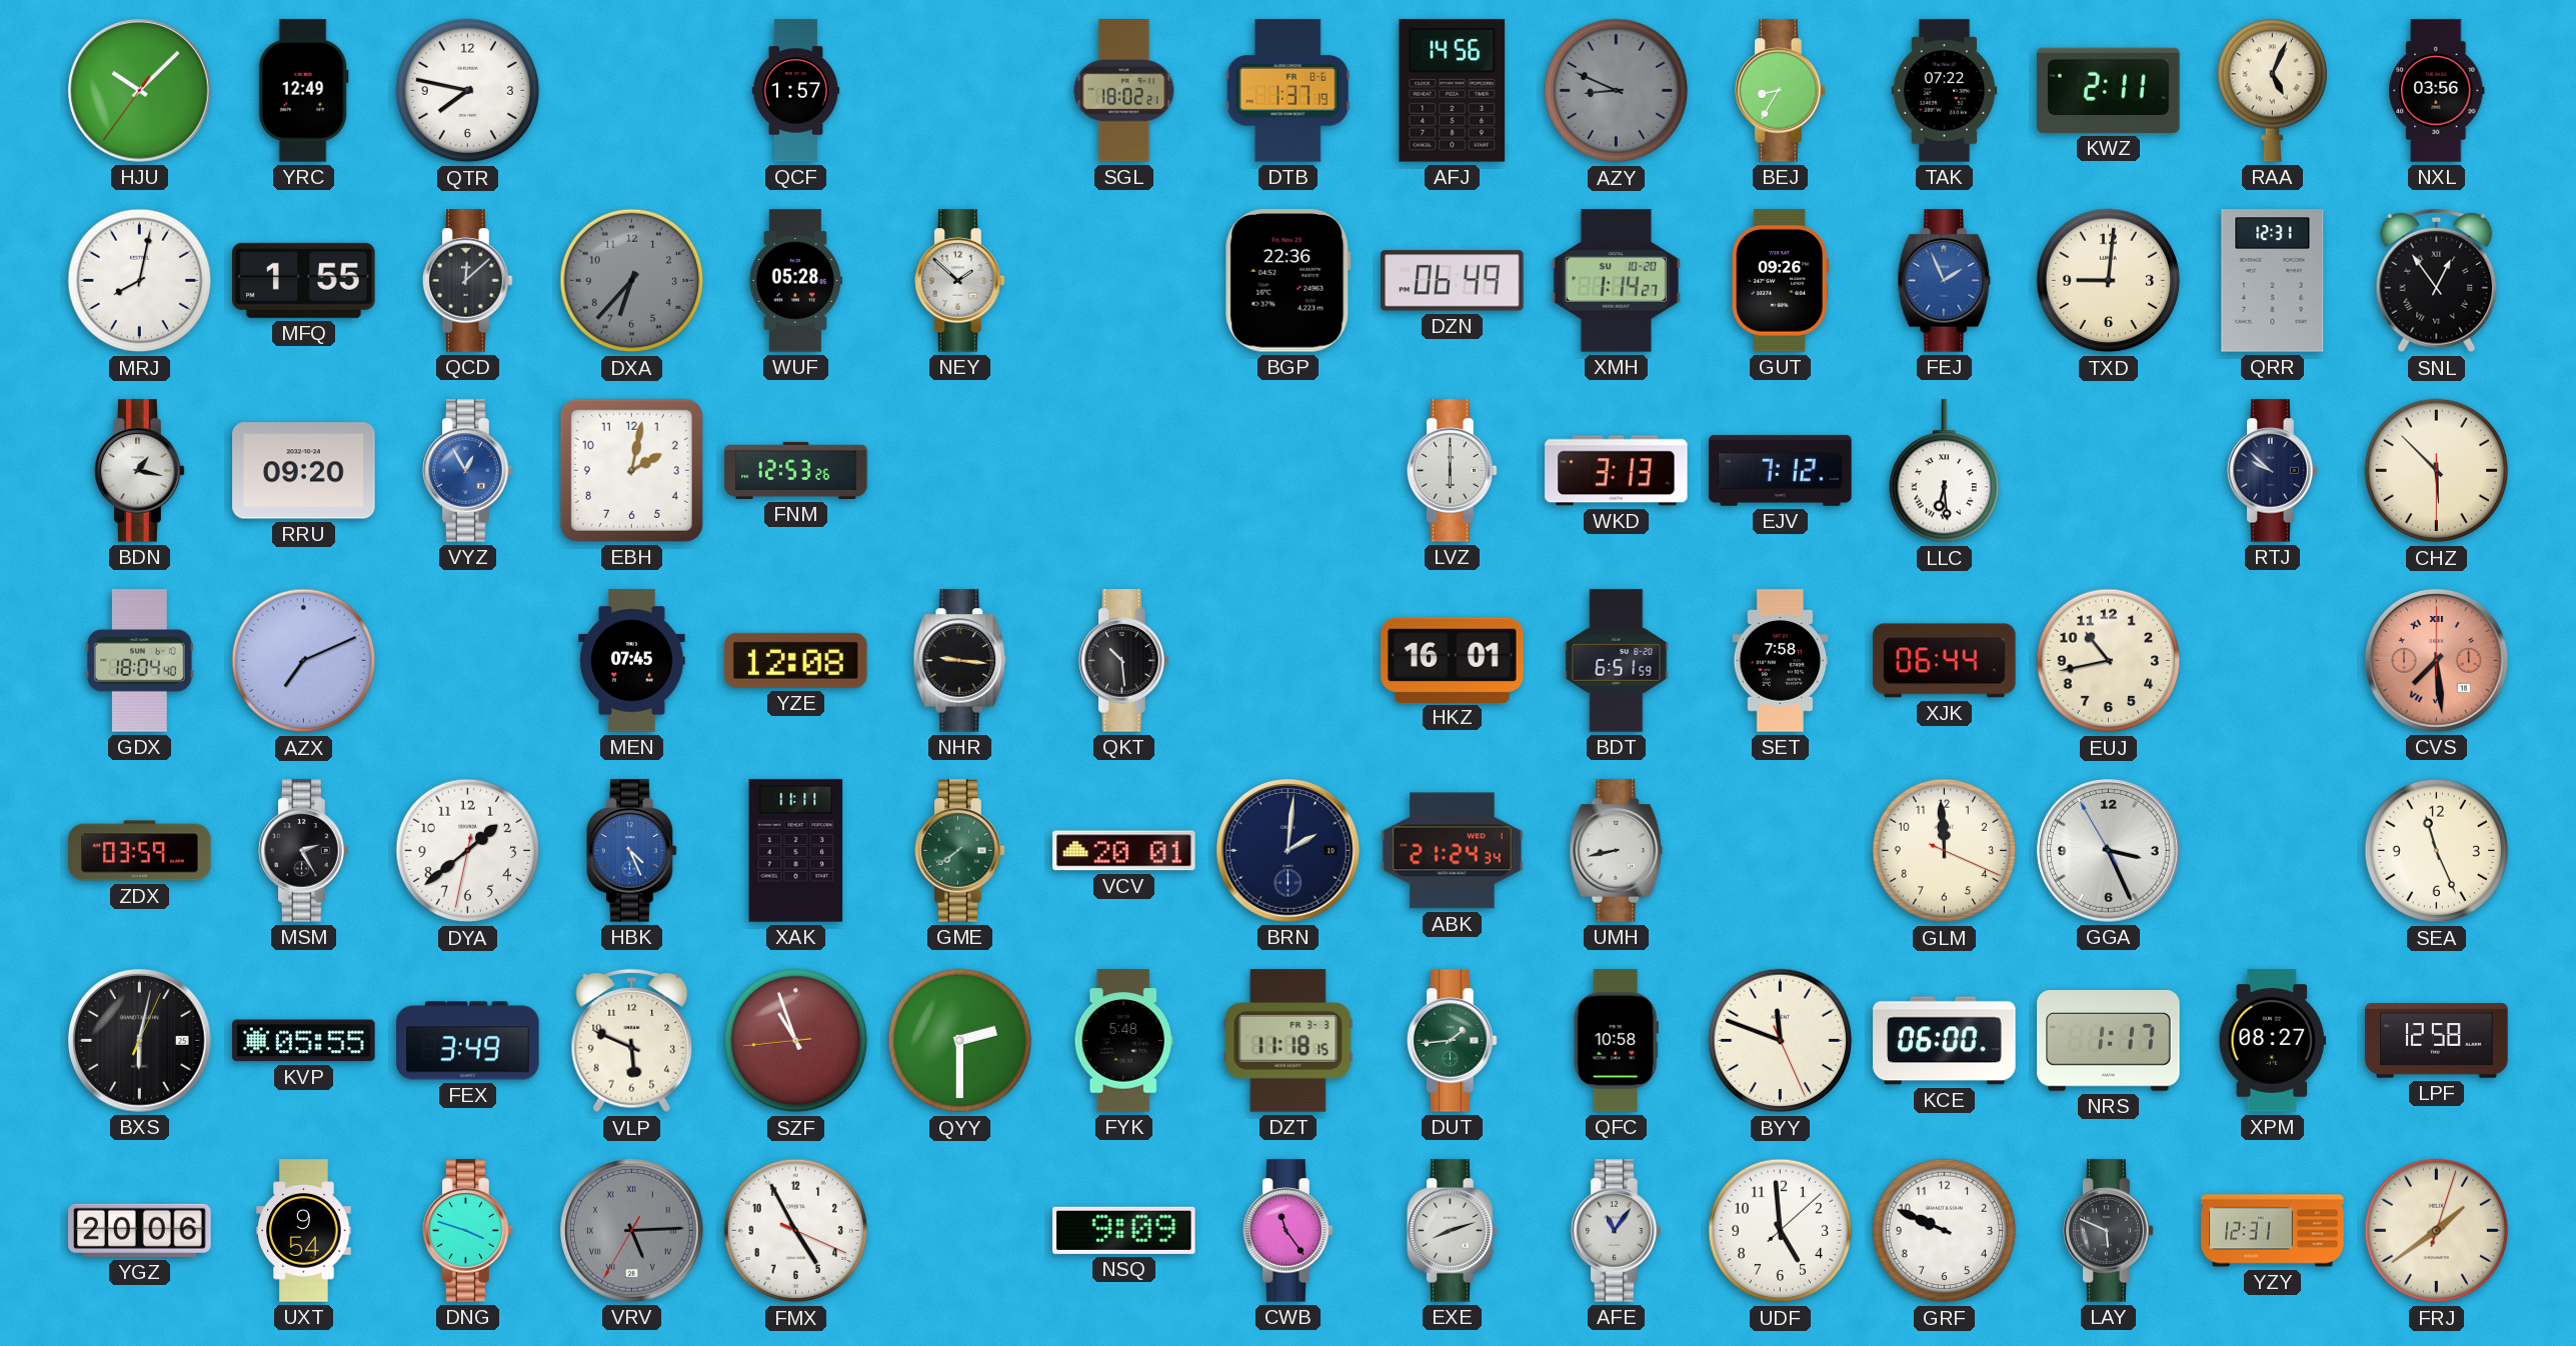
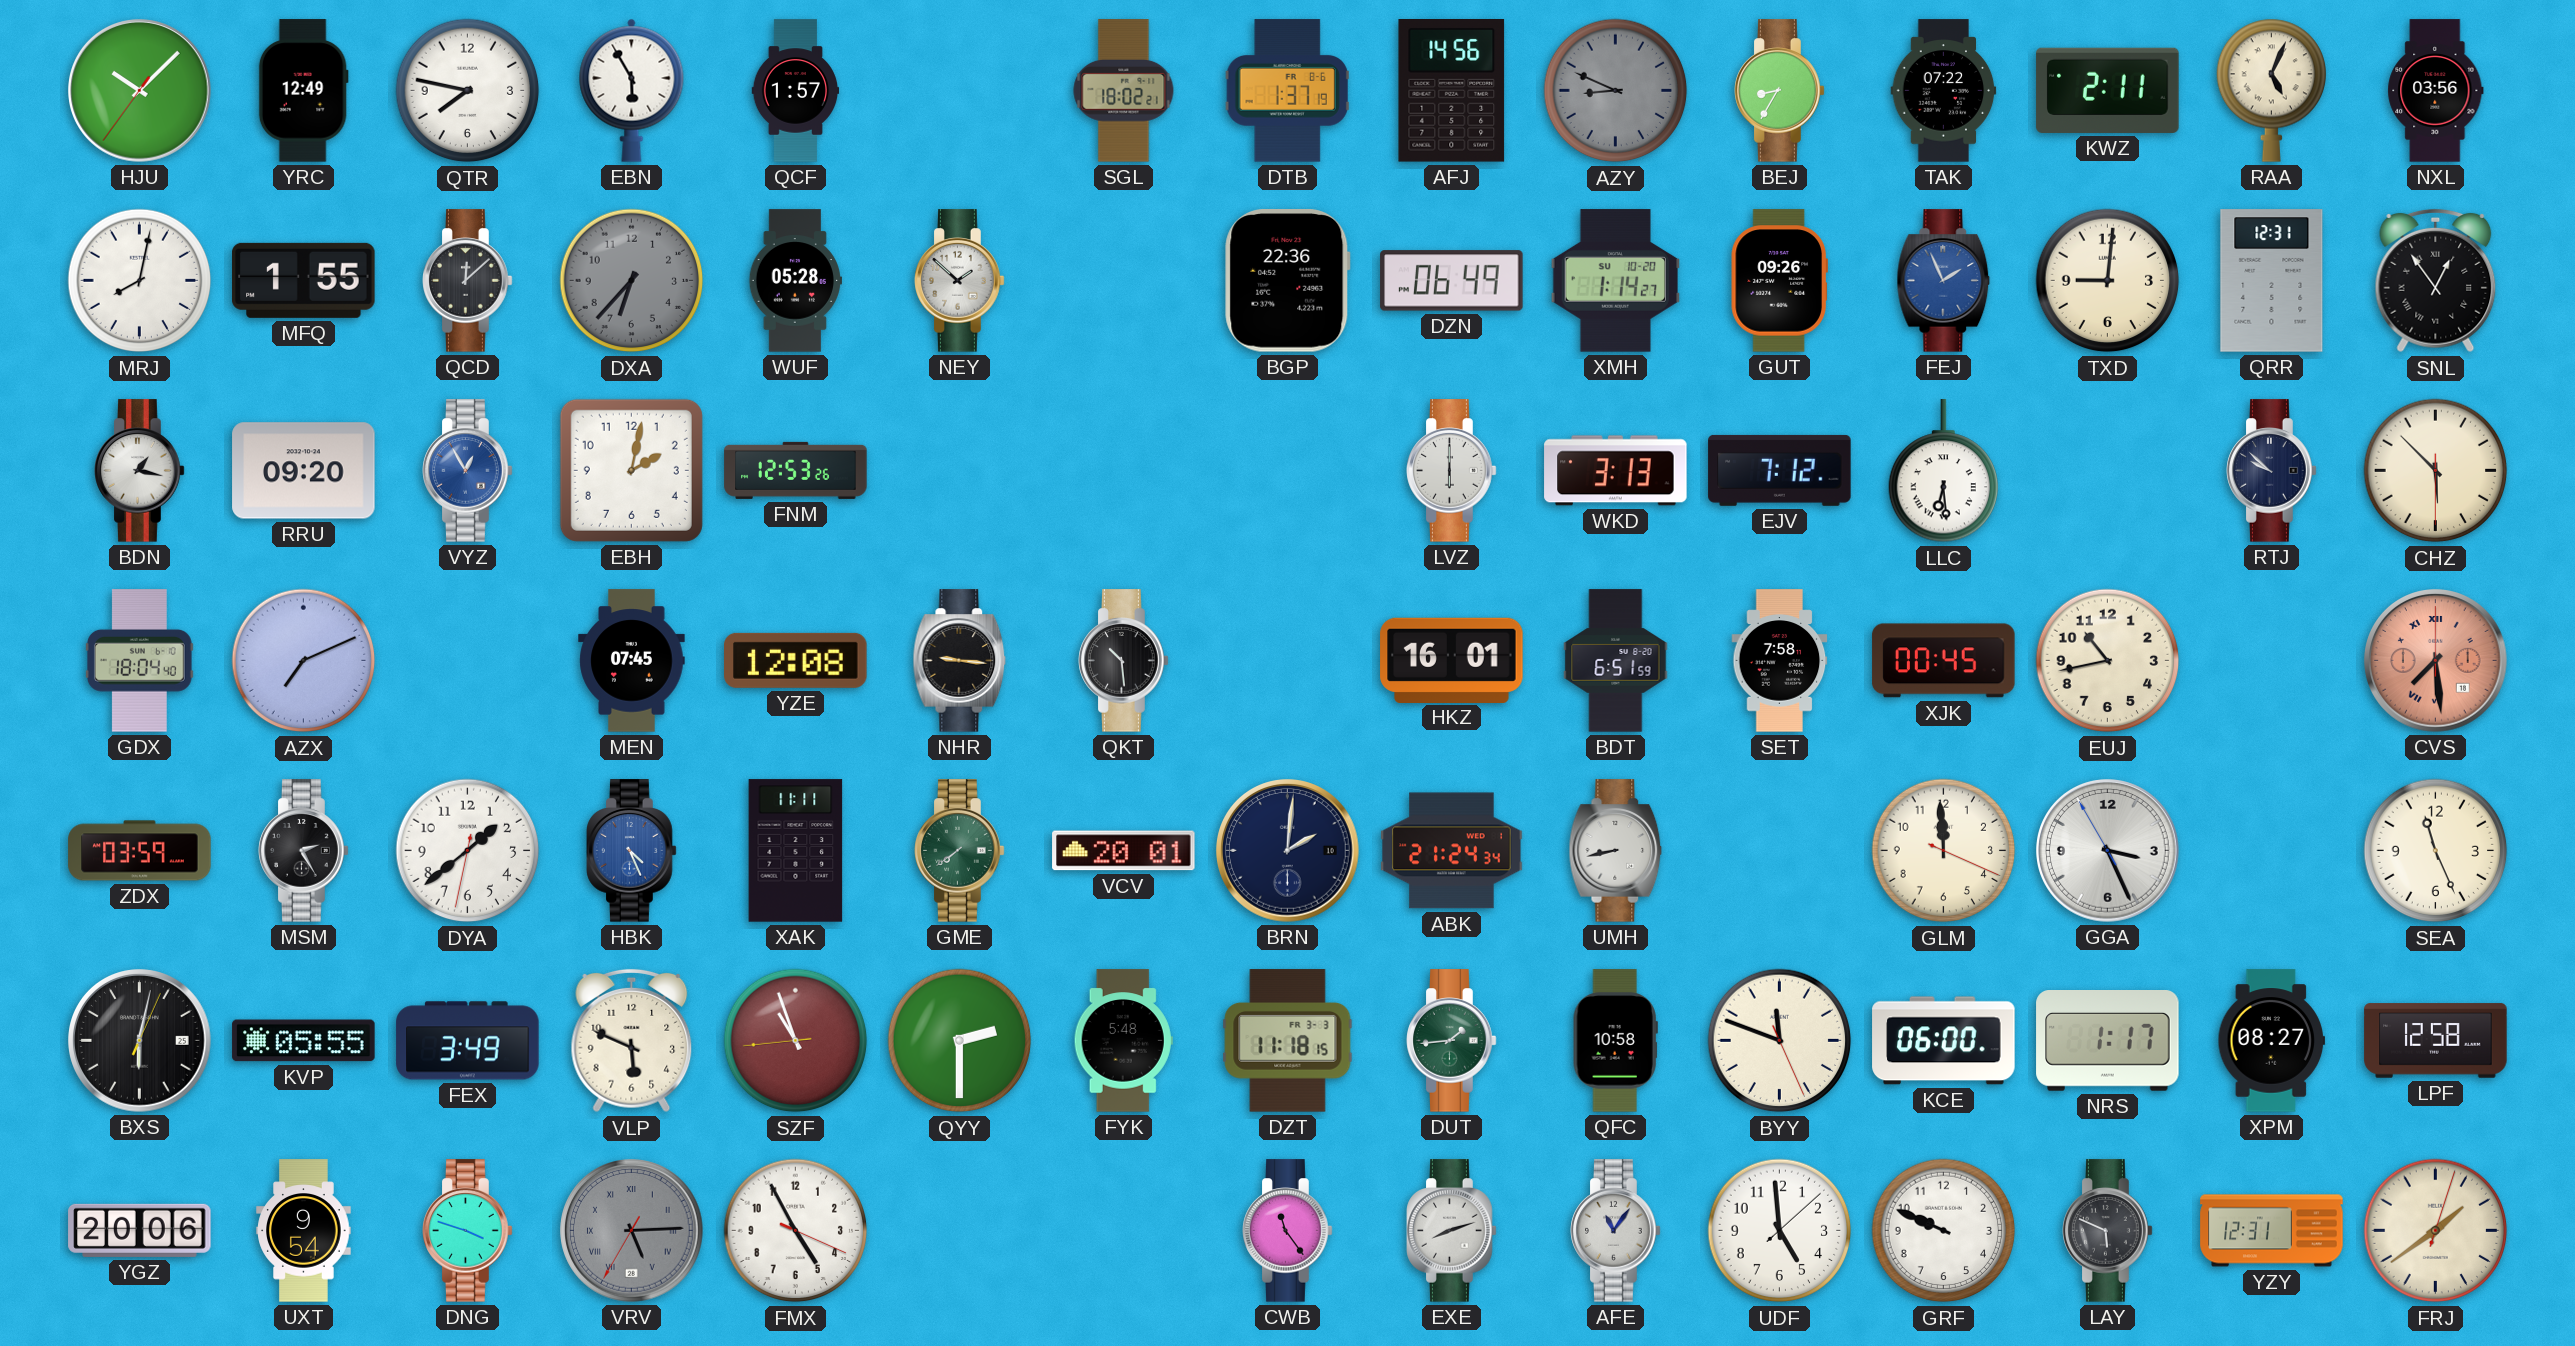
EBN: none -> 5:55
XJK: 06:44 -> 00:45
NSQ: 9:09 -> none
